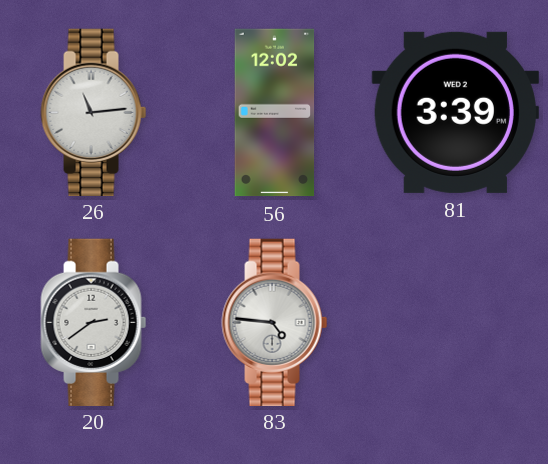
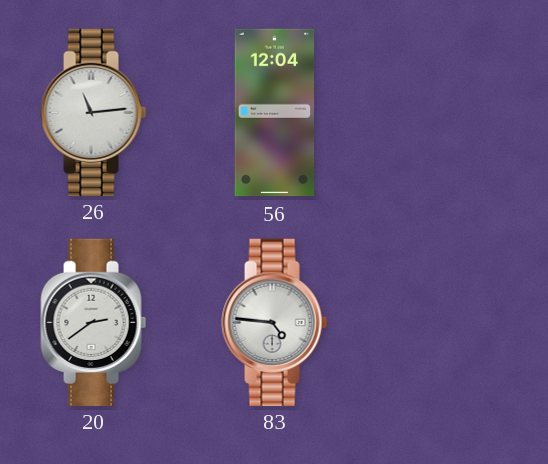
56: 12:02 -> 12:04
81: 3:39 -> none
